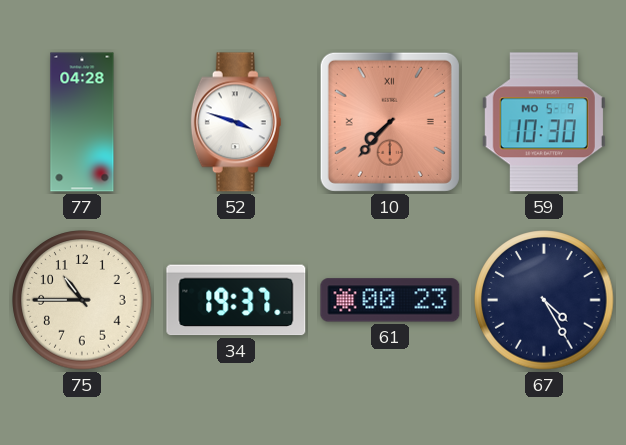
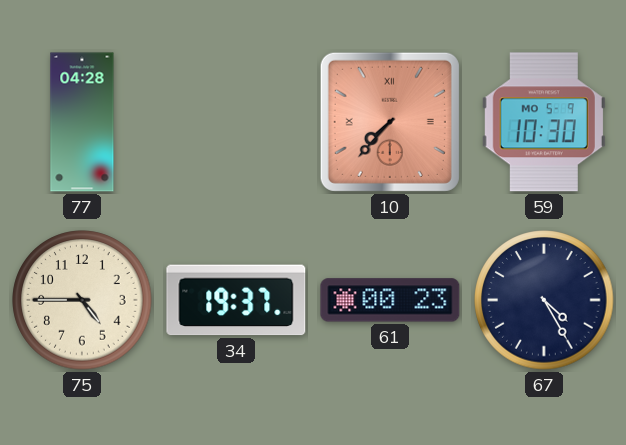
52: 3:48 -> none
75: 10:45 -> 4:45
